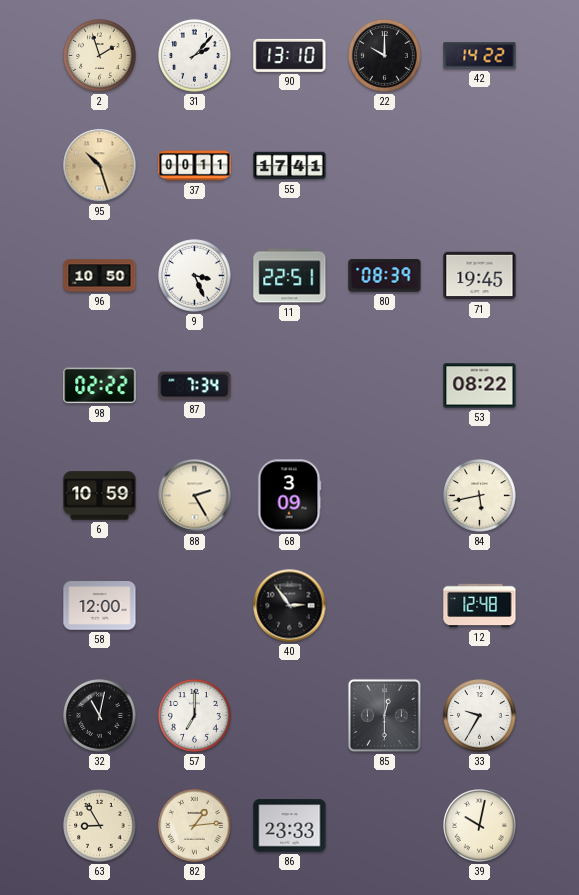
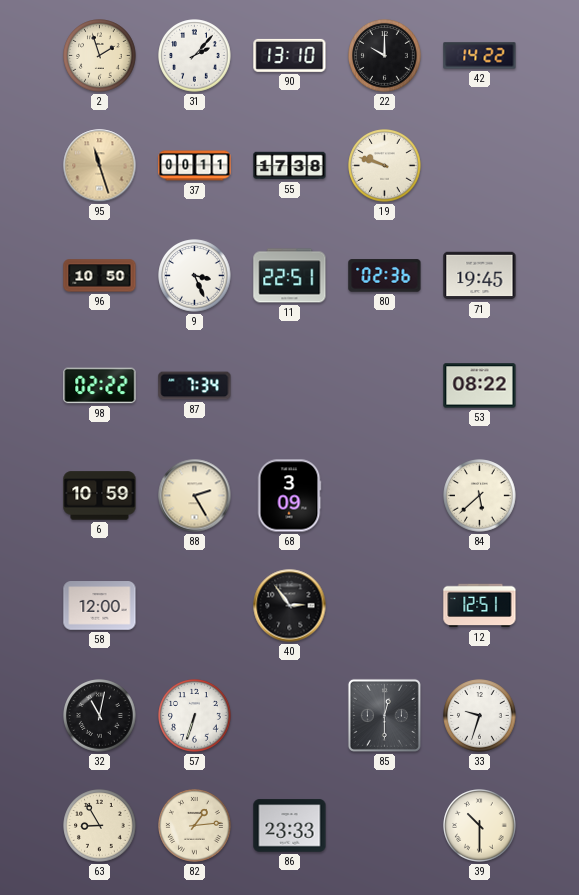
95: 10:27 -> 11:27
55: 17:41 -> 17:38
19: none -> 9:48
80: 08:39 -> 02:36
84: 5:43 -> 5:38
12: 12:48 -> 12:51
57: 7:00 -> 6:33
33: 9:35 -> 9:33
39: 10:02 -> 10:30
